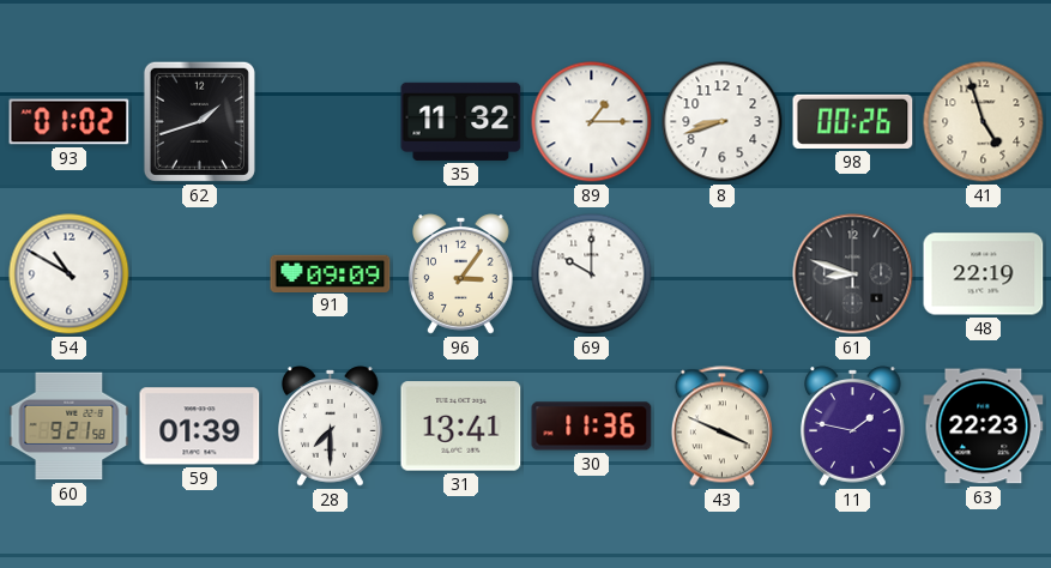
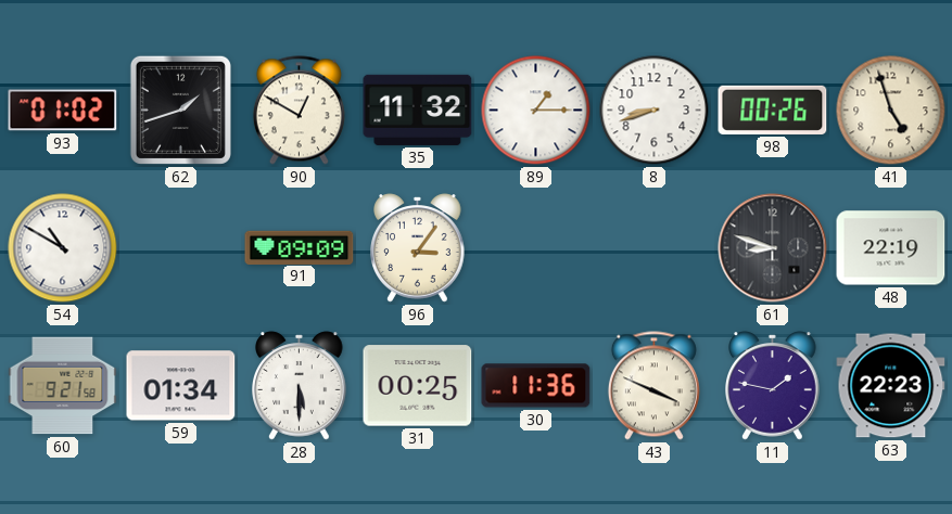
90: none -> 12:50
69: 10:00 -> none
59: 01:39 -> 01:34
28: 7:30 -> 5:30
31: 13:41 -> 00:25
